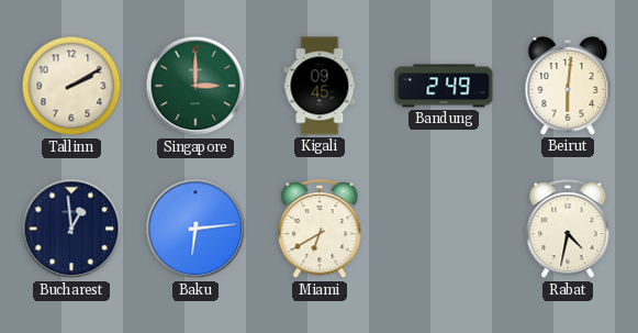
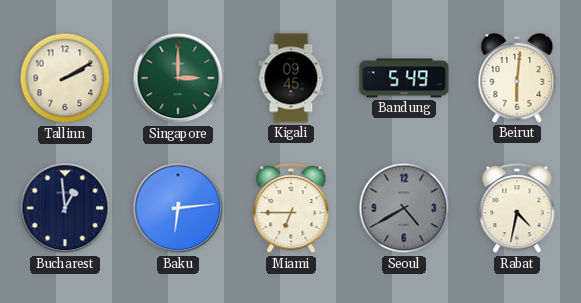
Bandung: 2:49 -> 5:49
Miami: 6:40 -> 6:45
Seoul: none -> 4:40
